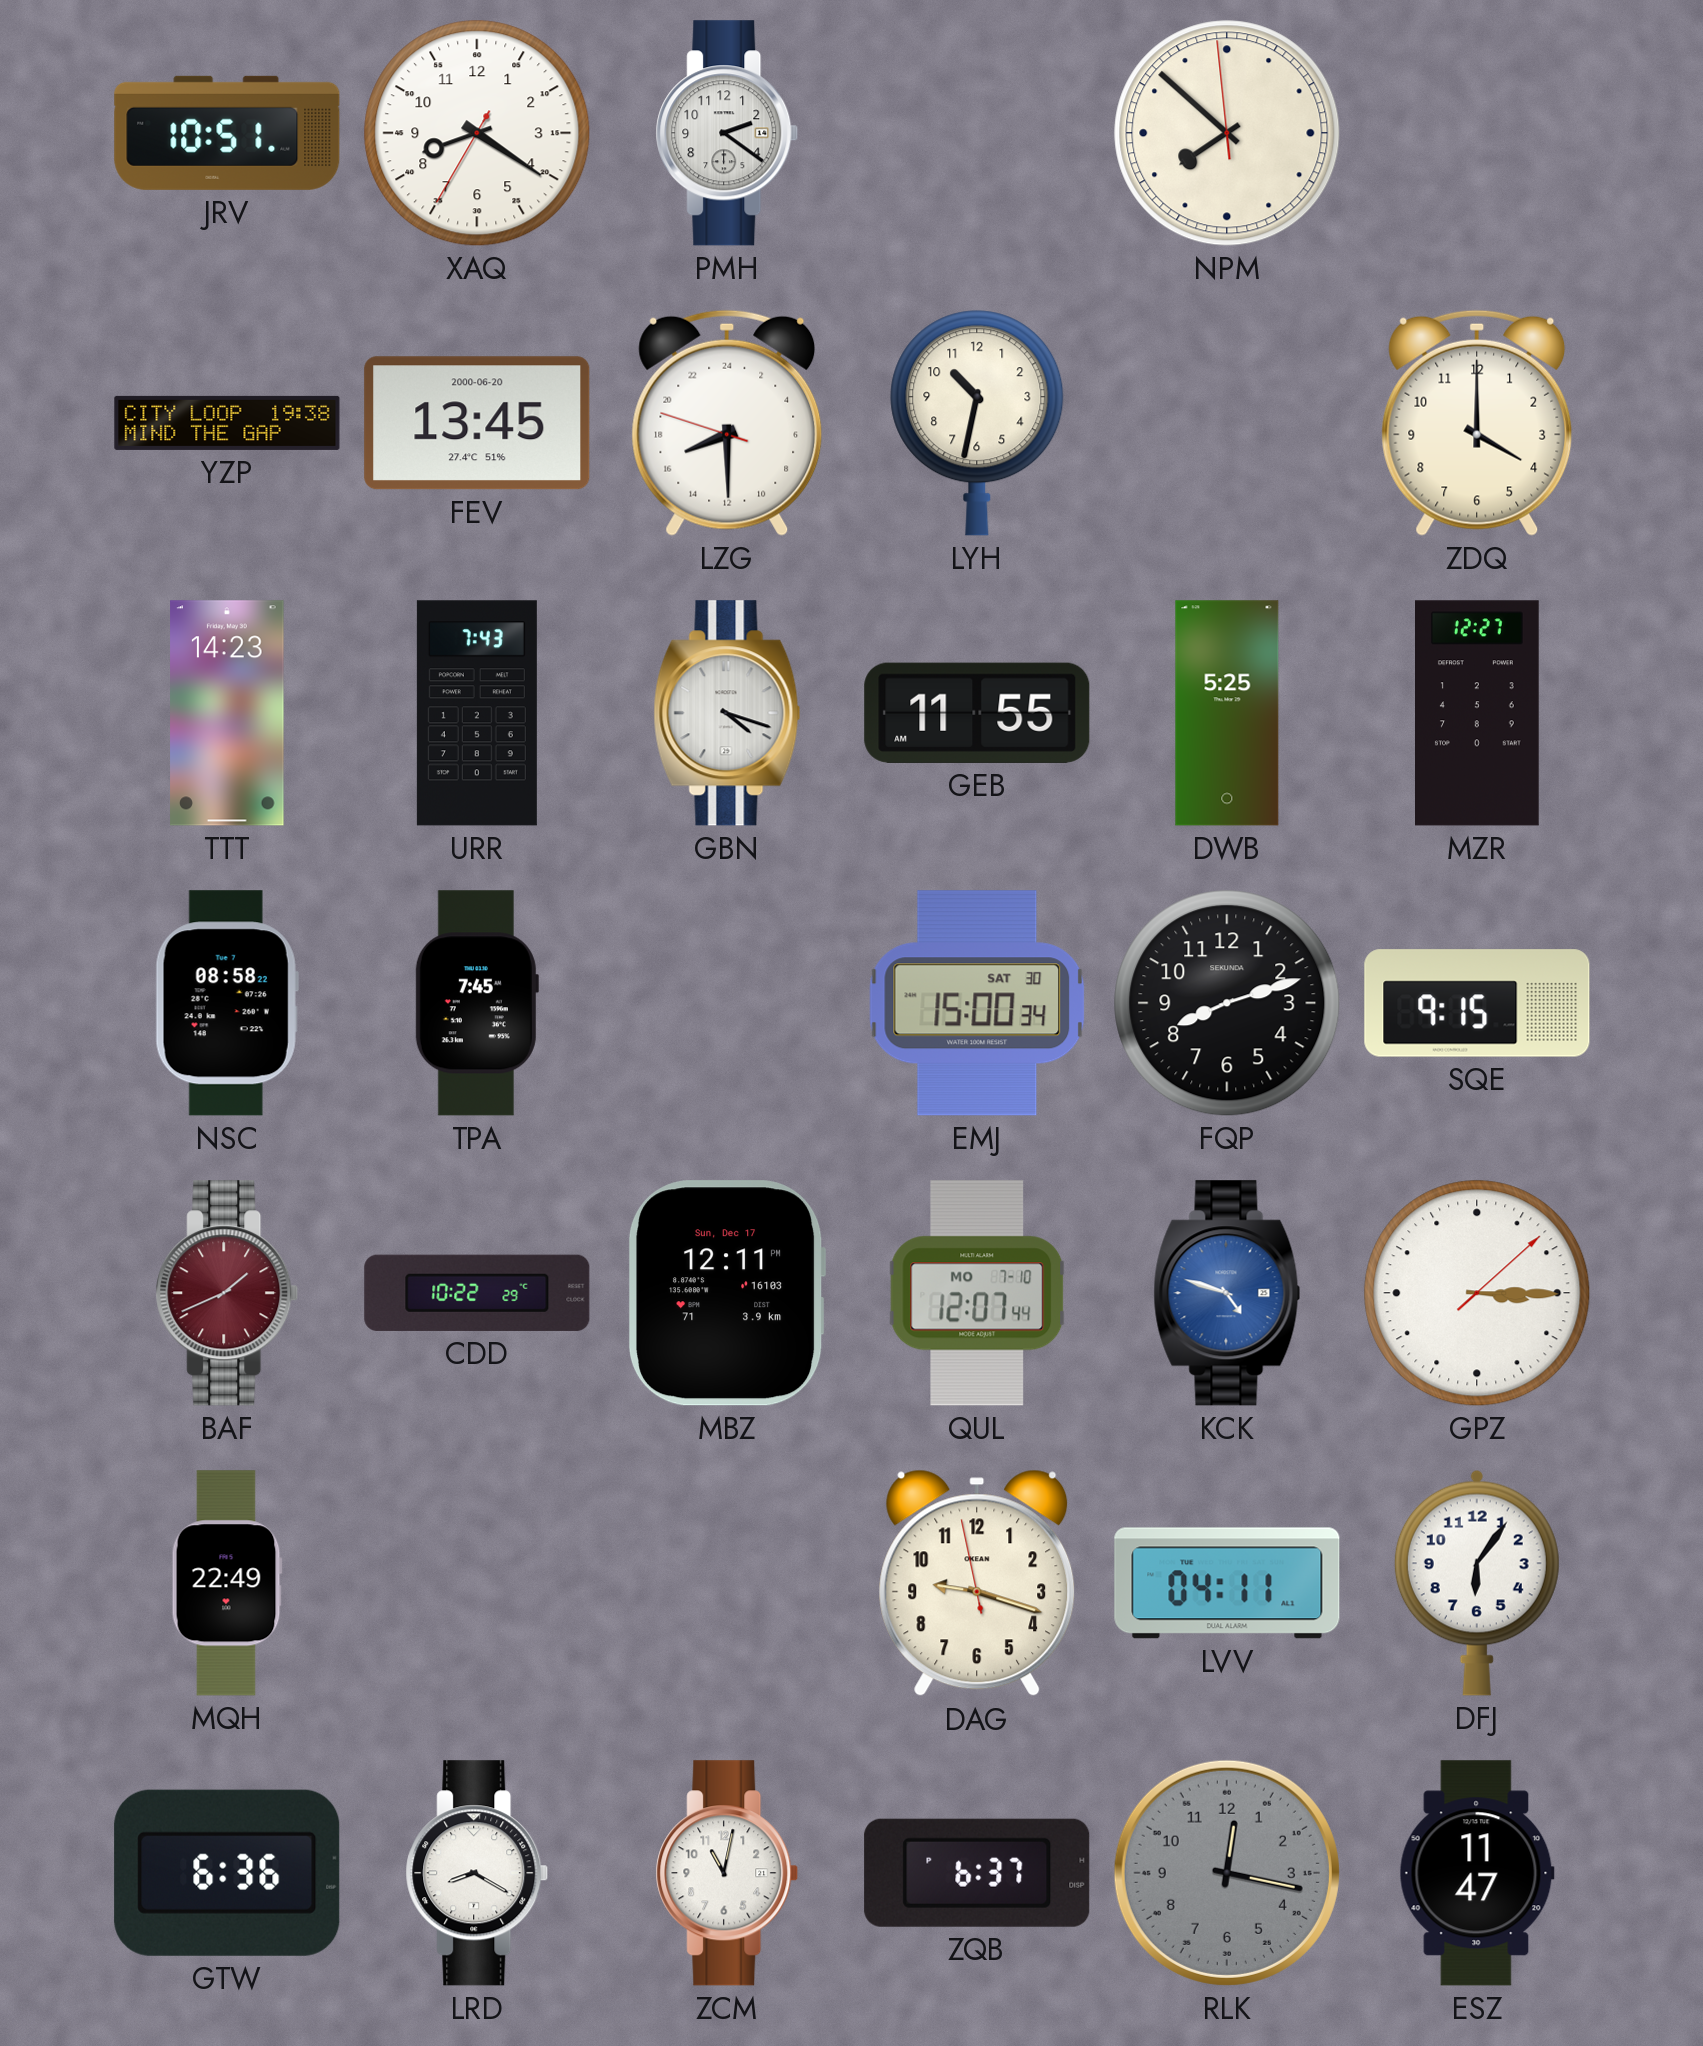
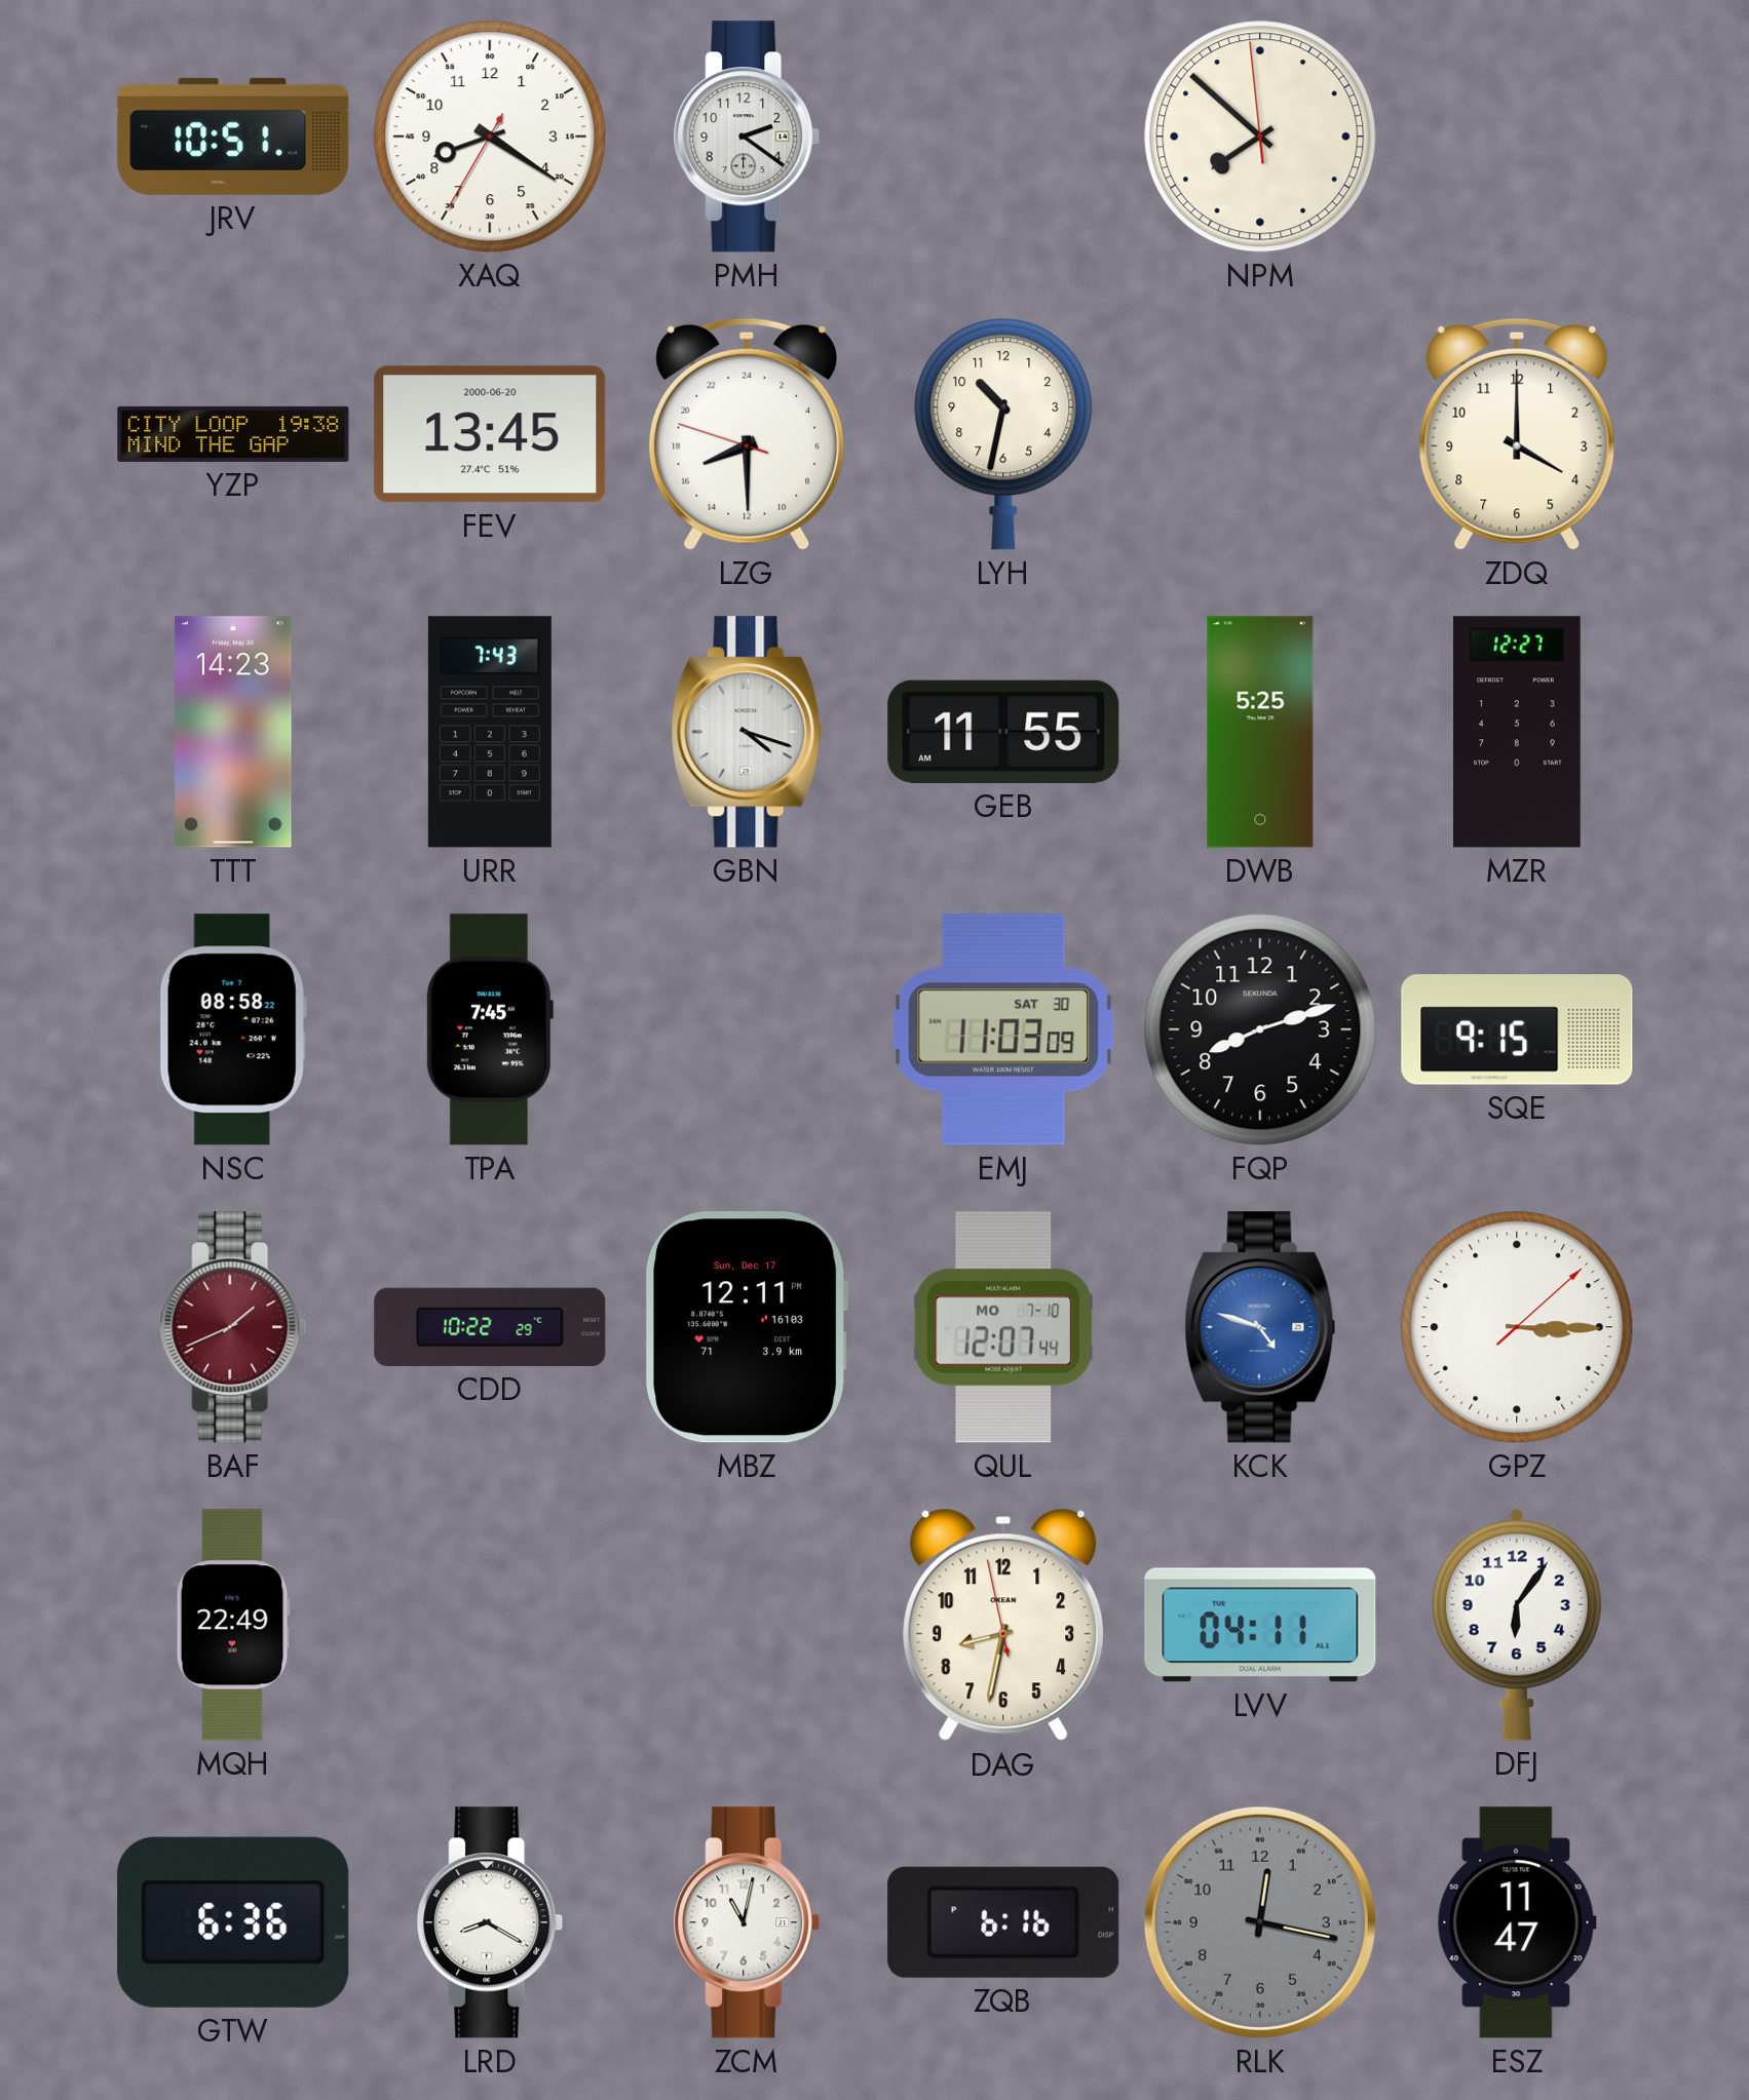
EMJ: 15:00 -> 11:03
DAG: 9:17 -> 8:31
ZQB: 6:37 -> 6:16
